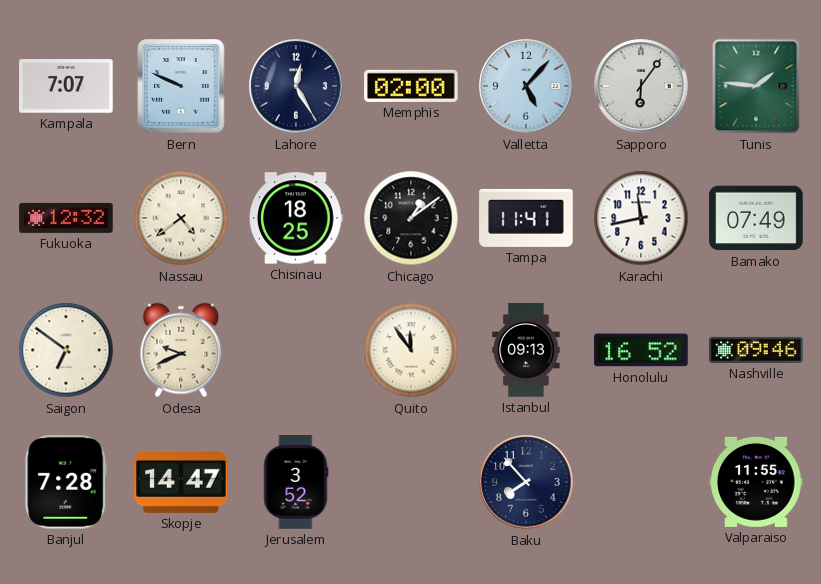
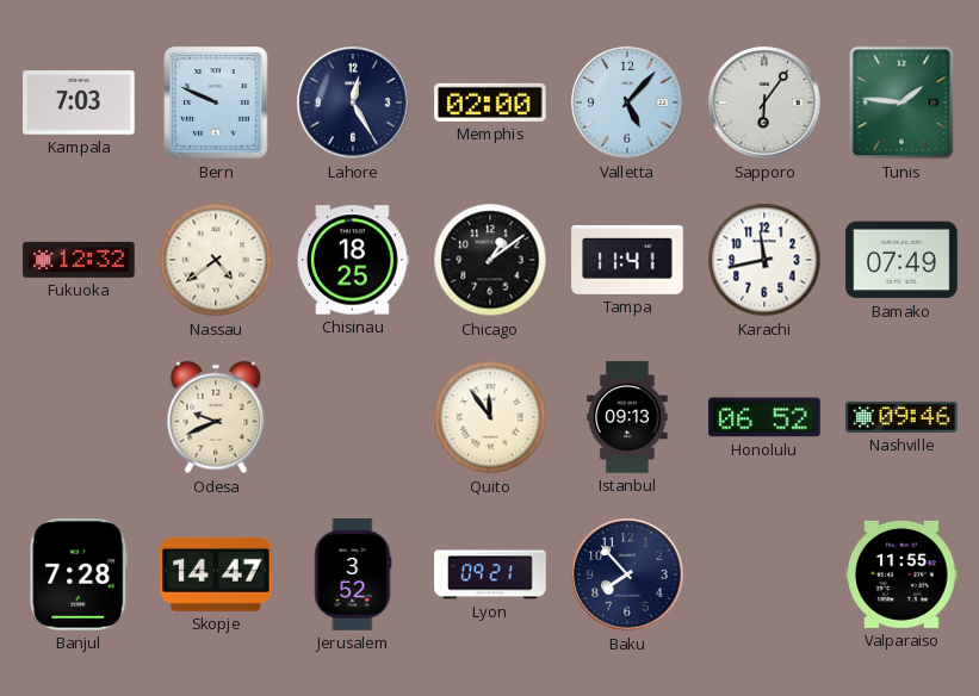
Kampala: 7:07 -> 7:03
Saigon: 6:51 -> none
Honolulu: 16:52 -> 06:52
Lyon: none -> 09:21
